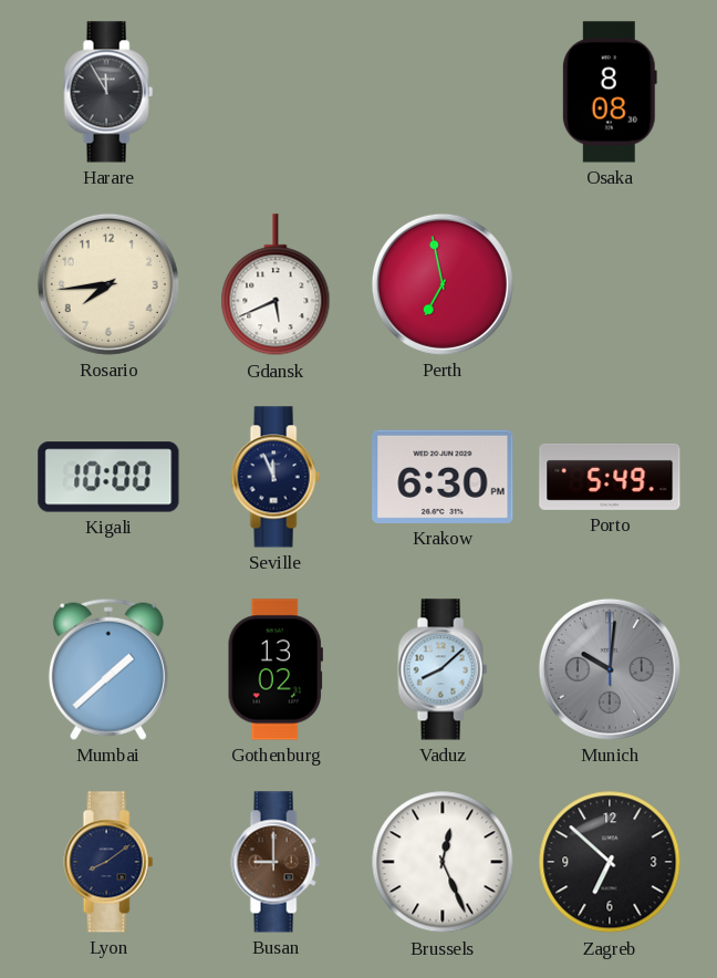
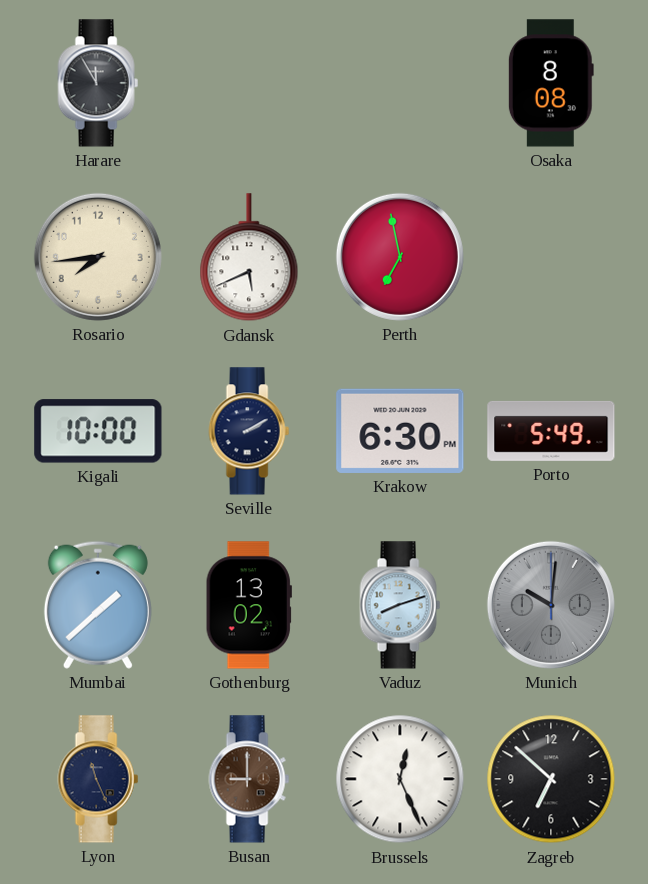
Seville: 11:56 -> 2:10
Vaduz: 8:08 -> 8:12
Lyon: 8:09 -> 11:26
